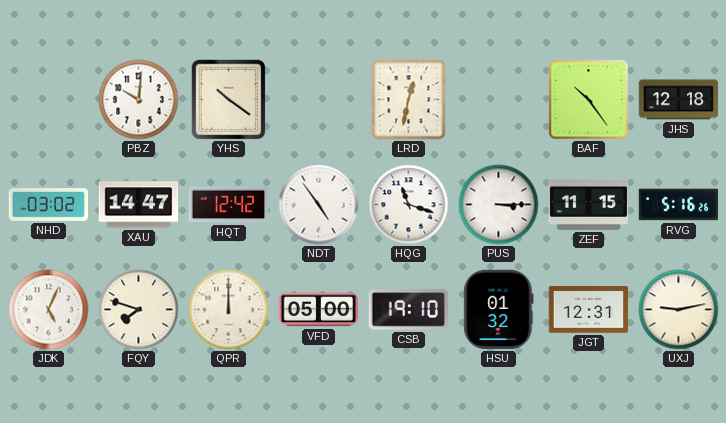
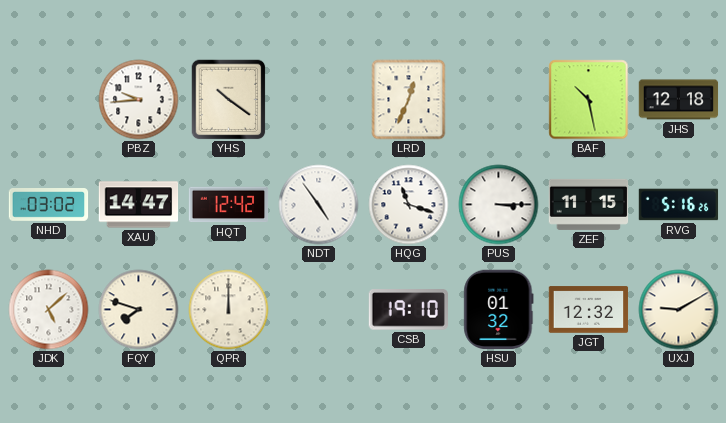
PBZ: 10:01 -> 9:44
LRD: 12:32 -> 12:34
BAF: 10:24 -> 10:28
JDK: 5:04 -> 5:08
VFD: 05:00 -> none
JGT: 12:31 -> 12:32
UXJ: 9:13 -> 9:10
